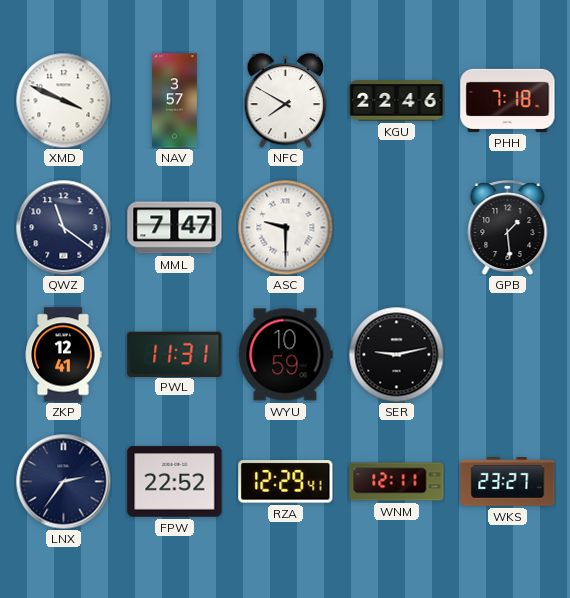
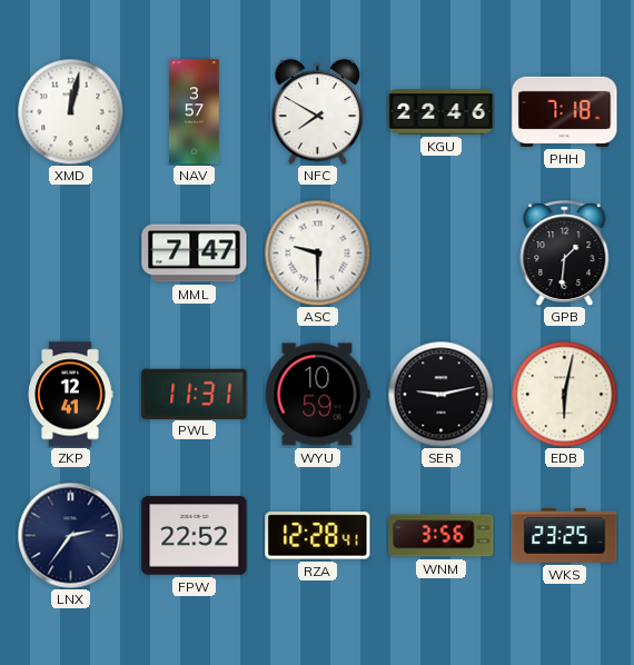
XMD: 3:49 -> 12:02
QWZ: 11:21 -> none
GPB: 1:29 -> 1:31
EDB: none -> 6:02
RZA: 12:29 -> 12:28
WNM: 12:11 -> 3:56
WKS: 23:27 -> 23:25
